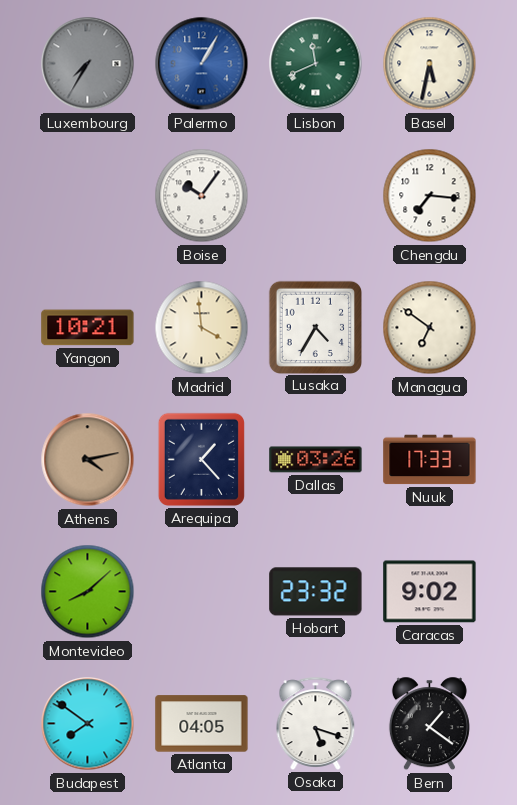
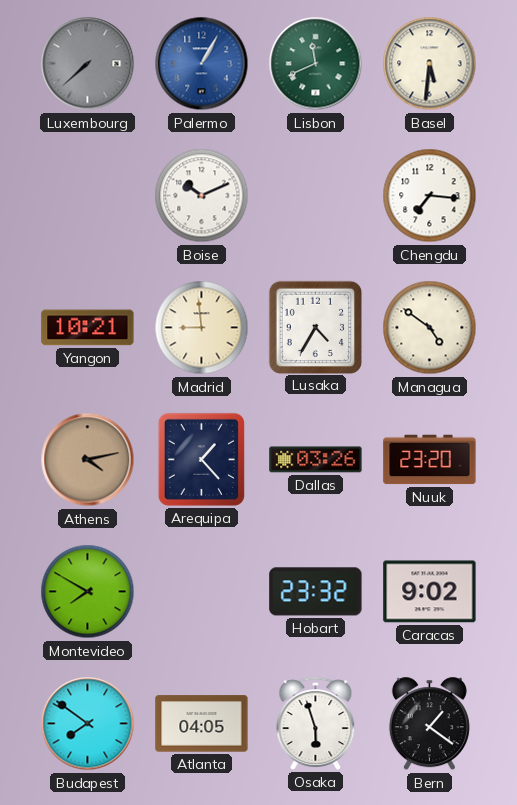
Luxembourg: 7:35 -> 7:38
Basel: 5:32 -> 5:31
Boise: 10:06 -> 10:11
Madrid: 3:59 -> 8:59
Managua: 6:51 -> 4:51
Nuuk: 17:33 -> 23:20
Montevideo: 8:08 -> 7:50
Osaka: 5:18 -> 5:57
